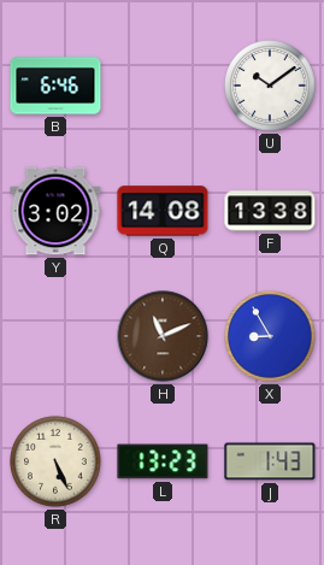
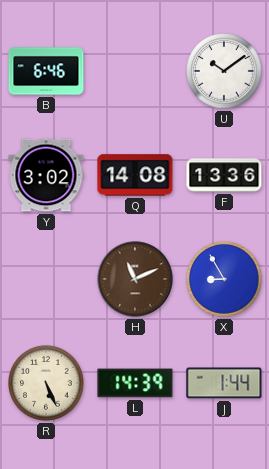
F: 13:38 -> 13:36
L: 13:23 -> 14:39
J: 1:43 -> 1:44
